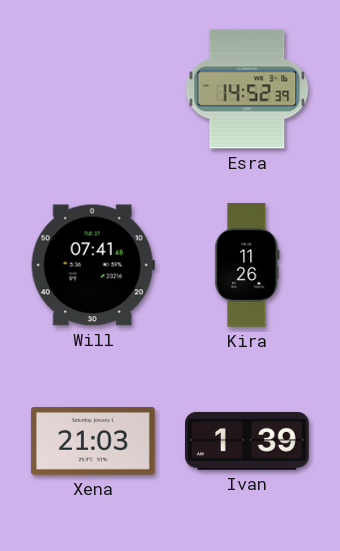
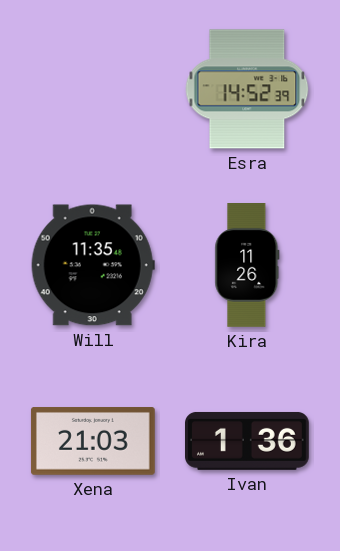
Will: 07:41 -> 11:35
Ivan: 1:39 -> 1:36
